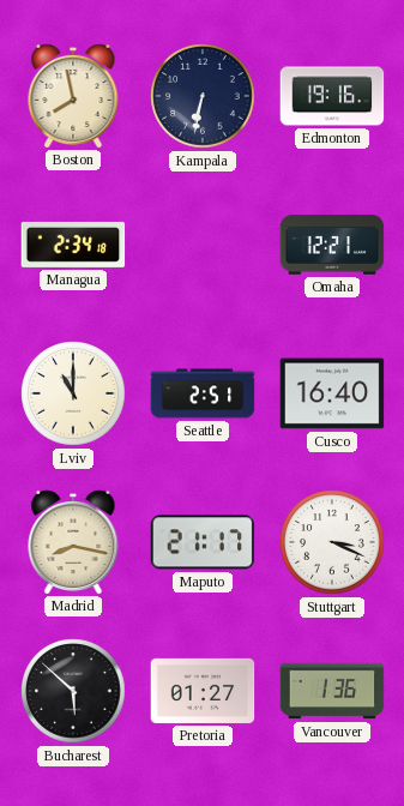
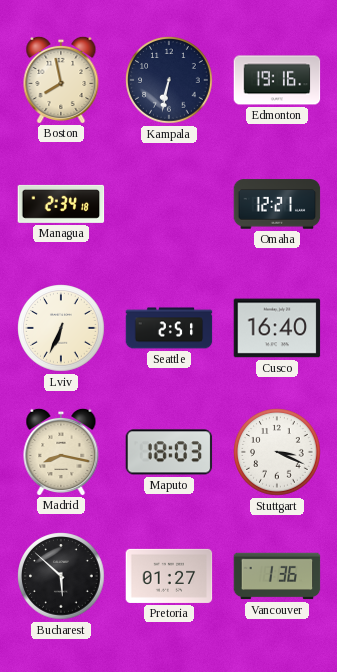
Lviv: 11:00 -> 6:34
Maputo: 21:17 -> 18:03
